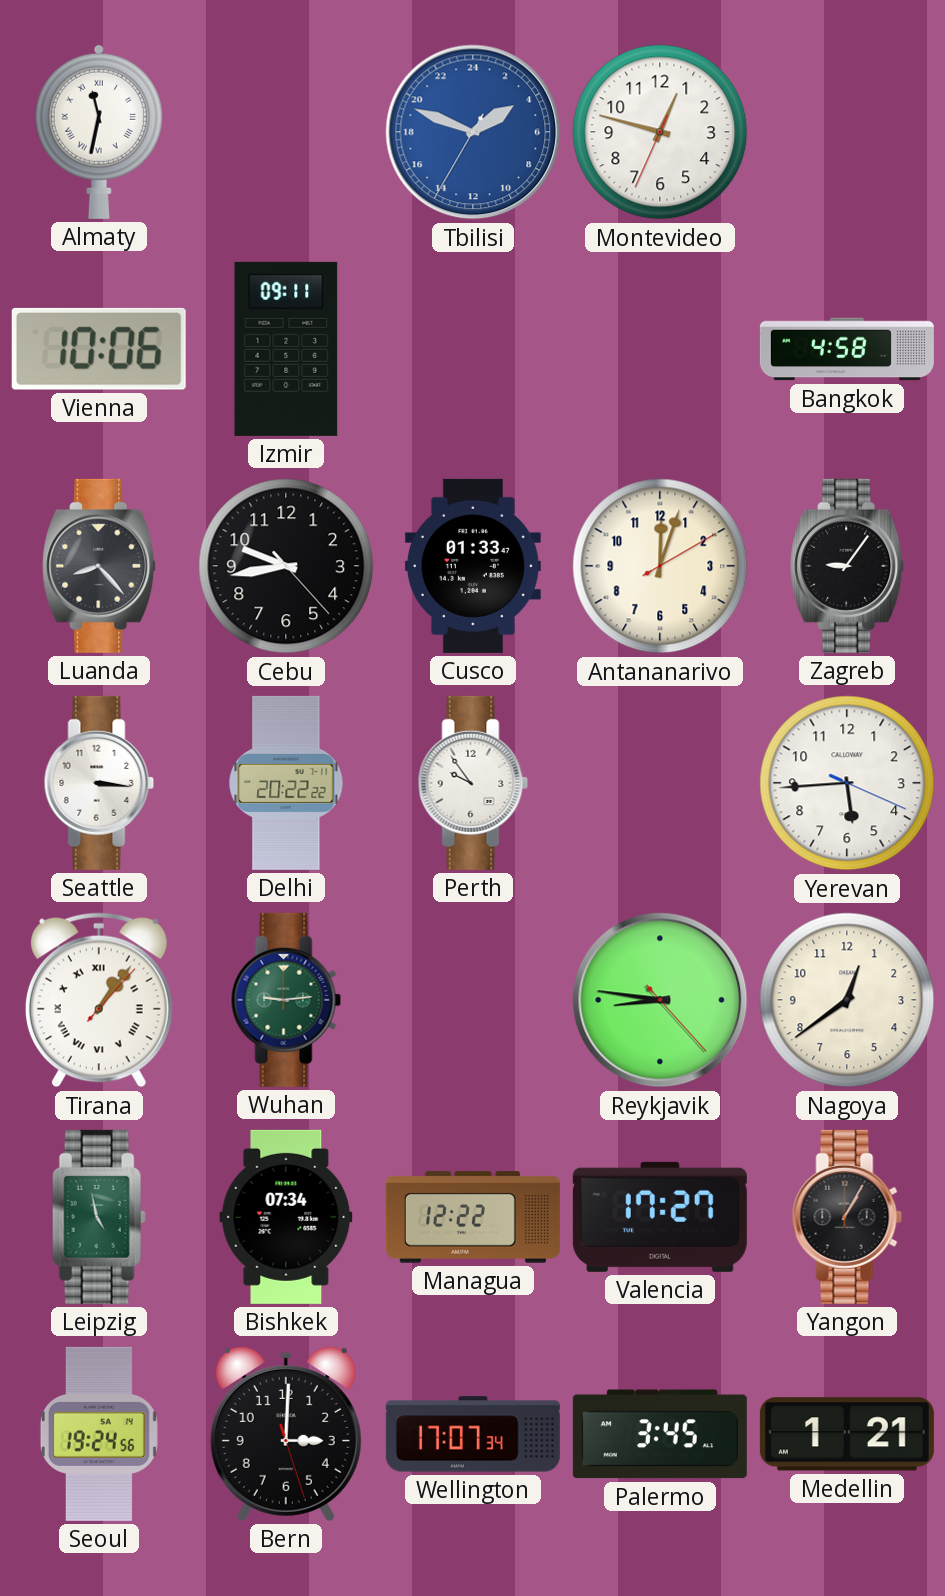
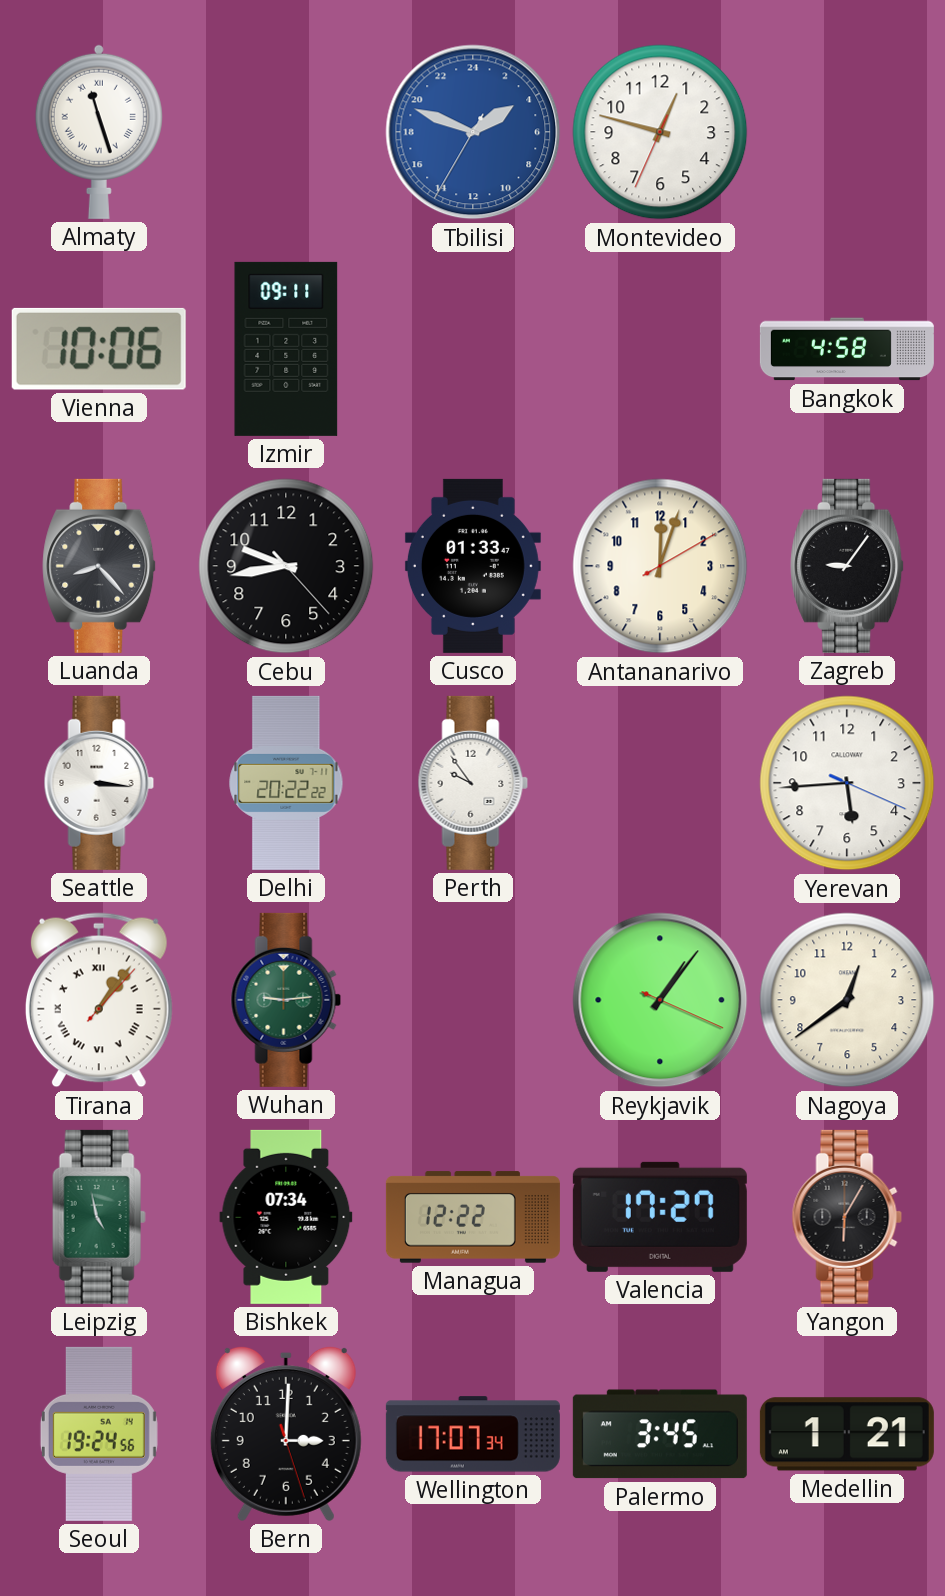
Almaty: 11:32 -> 11:27
Reykjavik: 8:46 -> 1:06
Yangon: 1:05 -> 6:05
